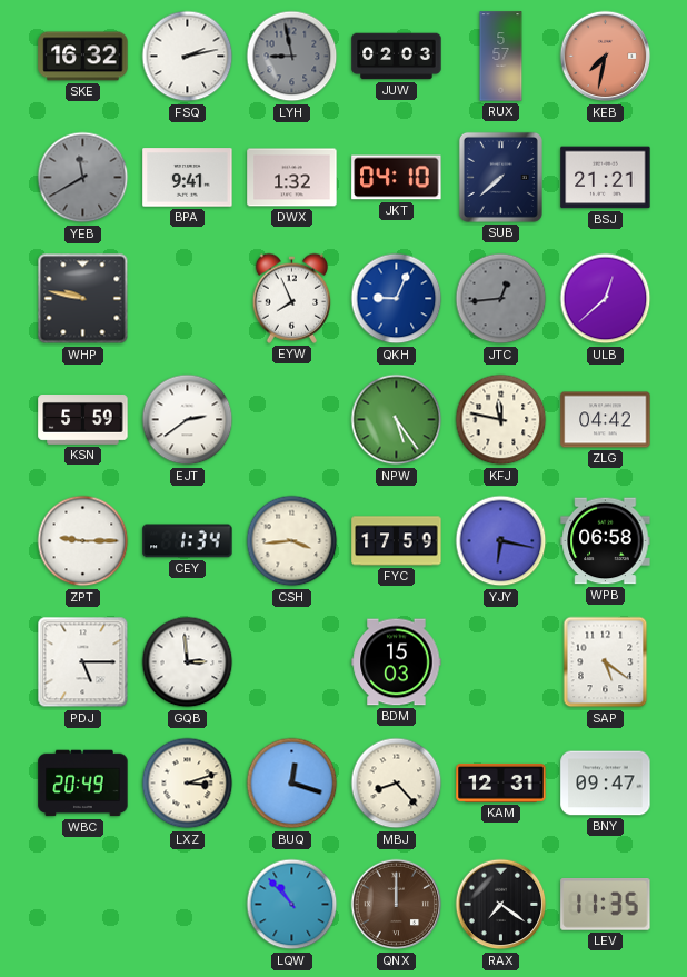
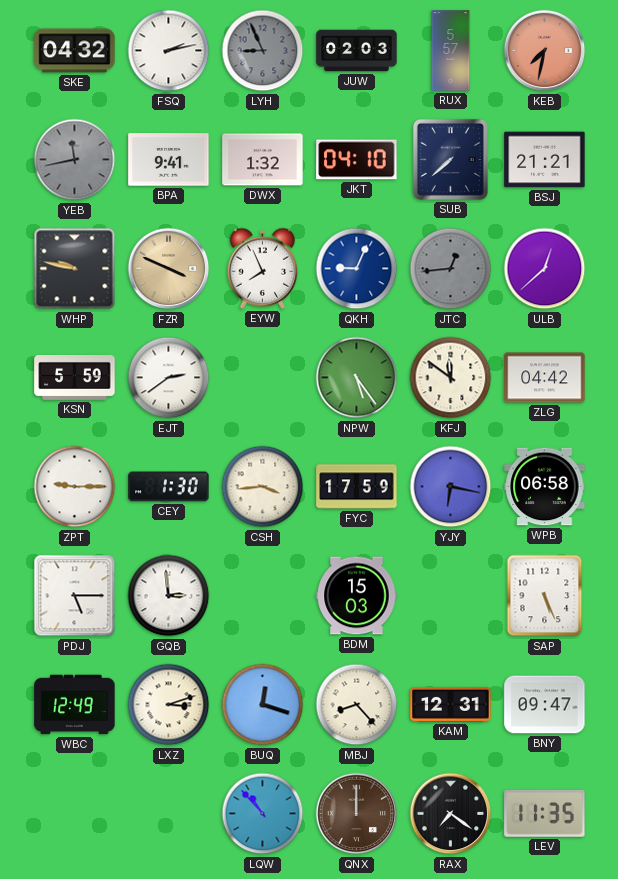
SKE: 16:32 -> 04:32
LYH: 8:58 -> 8:56
YEB: 11:40 -> 11:43
FZR: none -> 3:49
KFJ: 11:47 -> 11:51
CEY: 1:34 -> 1:30
SAP: 5:21 -> 5:26
WBC: 20:49 -> 12:49
